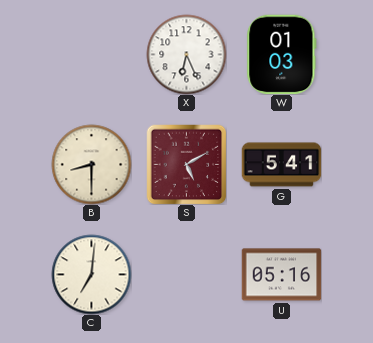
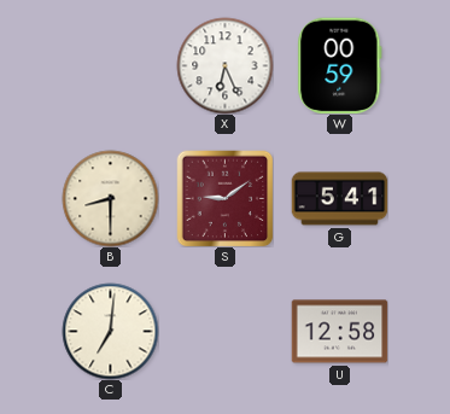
W: 01:03 -> 00:59
S: 5:10 -> 9:09
U: 05:16 -> 12:58
